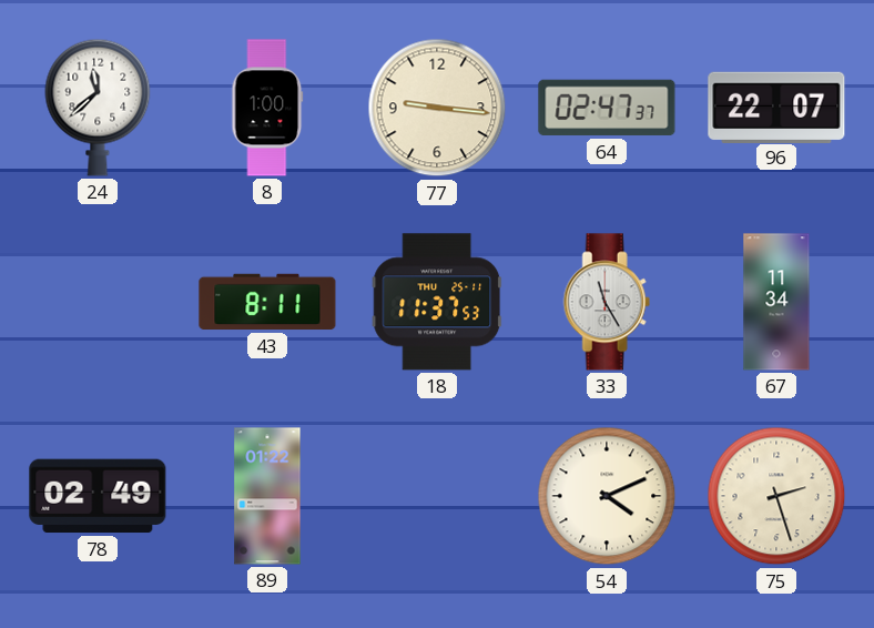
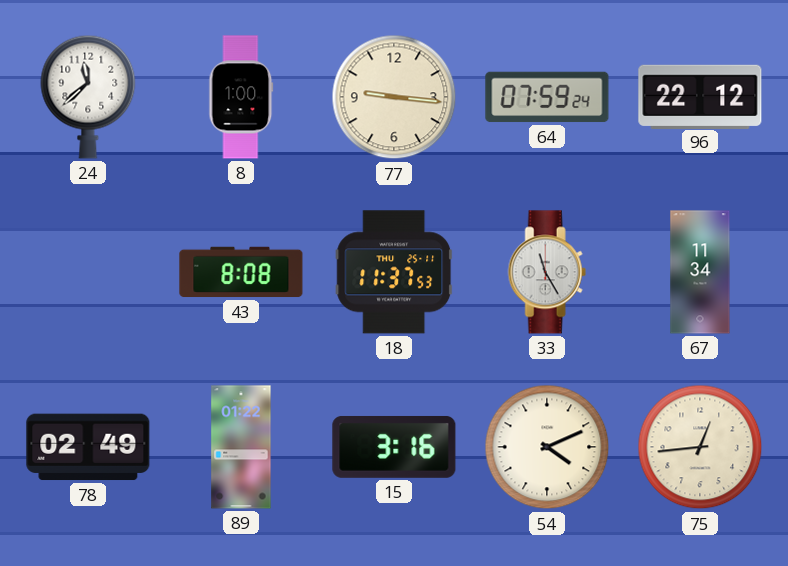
64: 02:47 -> 07:59
96: 22:07 -> 22:12
43: 8:11 -> 8:08
15: none -> 3:16
75: 2:27 -> 12:44
